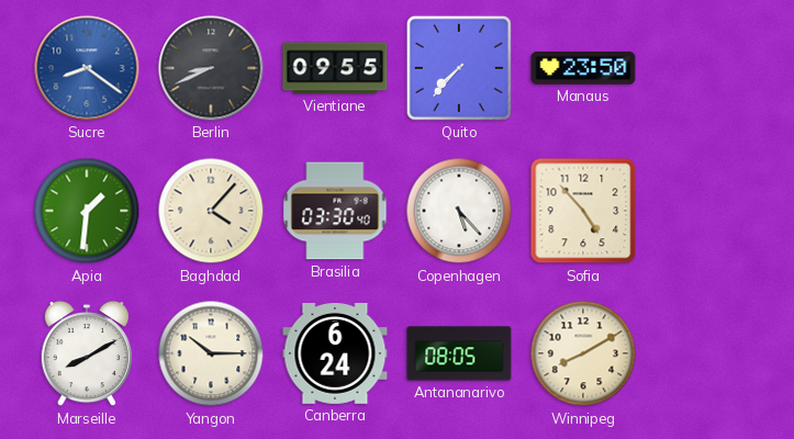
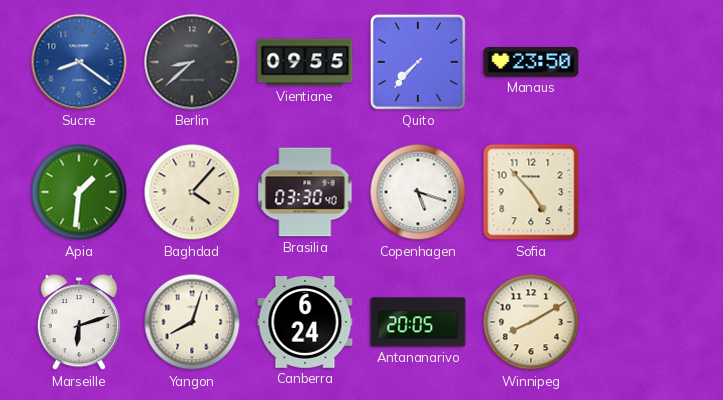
Berlin: 8:41 -> 8:38
Copenhagen: 5:23 -> 5:18
Marseille: 8:10 -> 6:12
Yangon: 10:15 -> 8:03
Antananarivo: 08:05 -> 20:05
